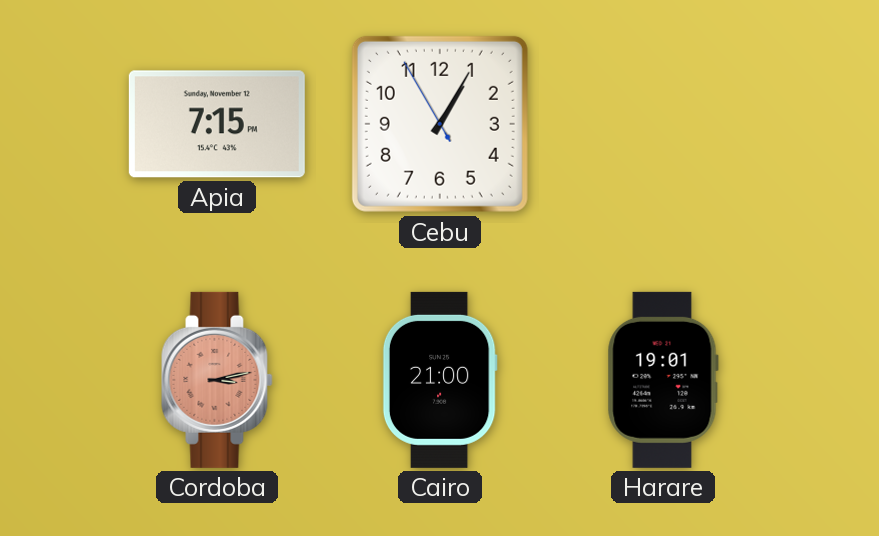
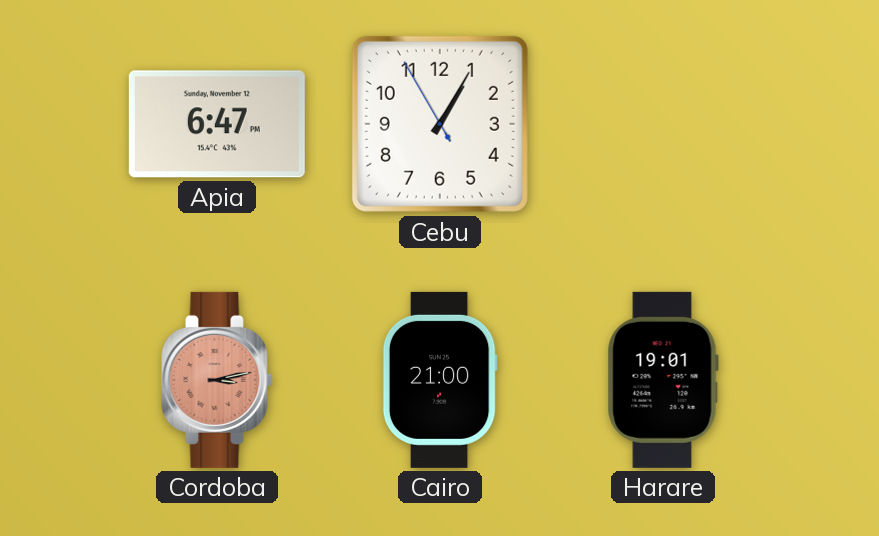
Apia: 7:15 -> 6:47
